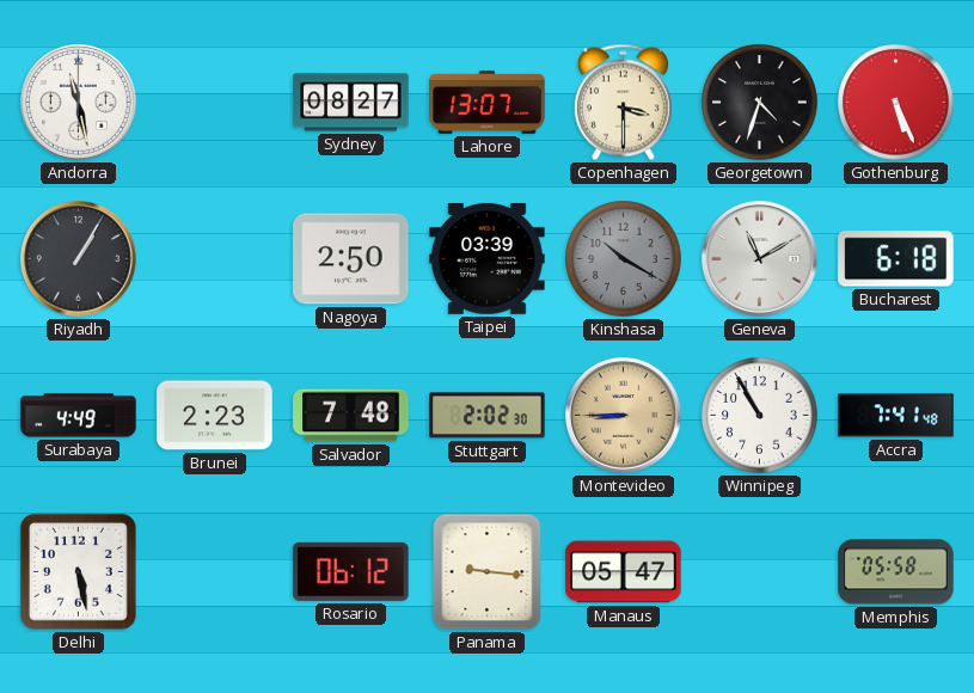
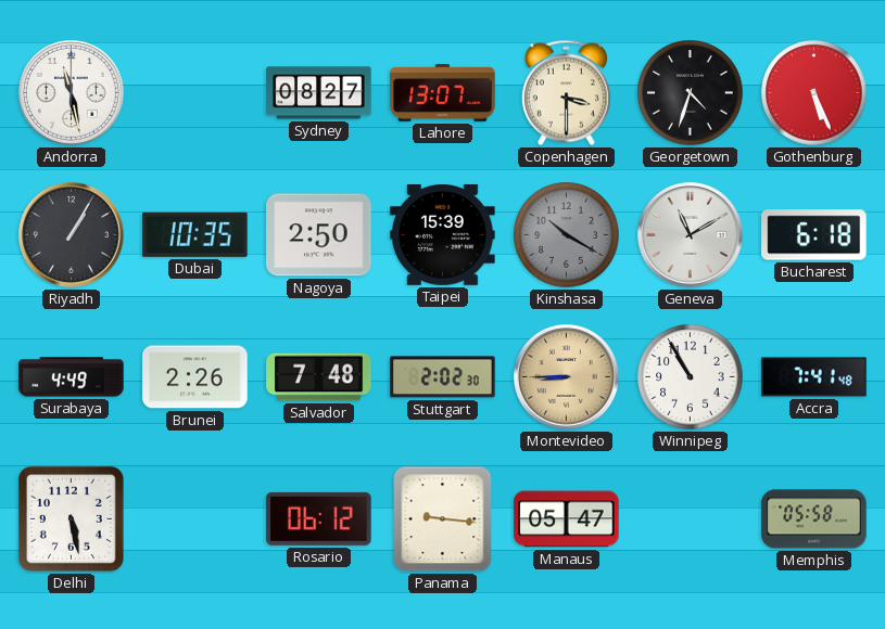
Dubai: none -> 10:35
Taipei: 03:39 -> 15:39
Brunei: 2:23 -> 2:26
